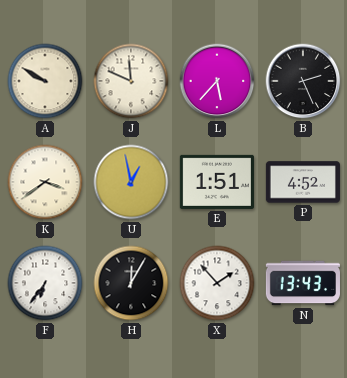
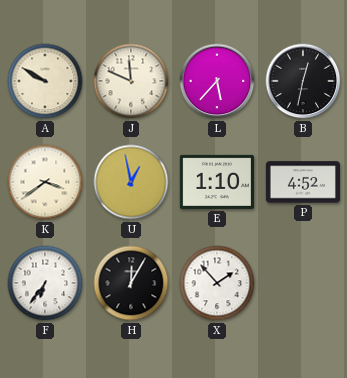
B: 2:26 -> 12:32
E: 1:51 -> 1:10
N: 13:43 -> none
